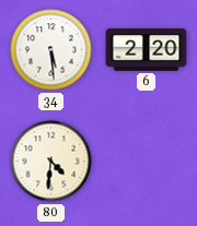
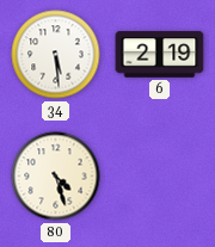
6: 2:20 -> 2:19
80: 4:31 -> 4:27
